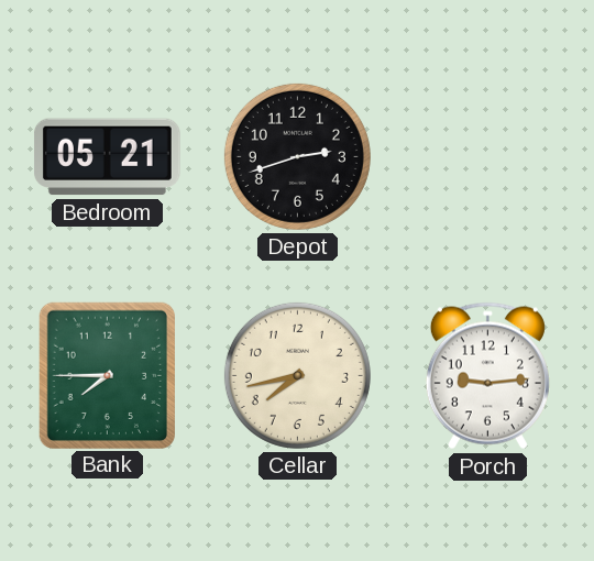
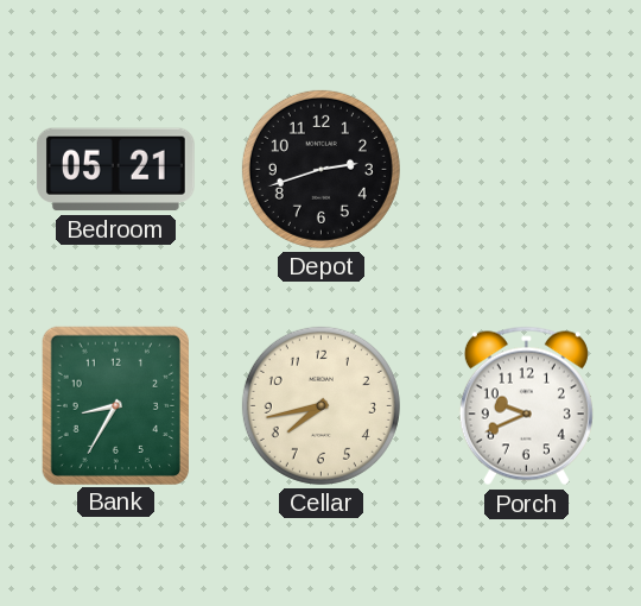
Bank: 7:45 -> 8:35
Porch: 9:14 -> 9:41
